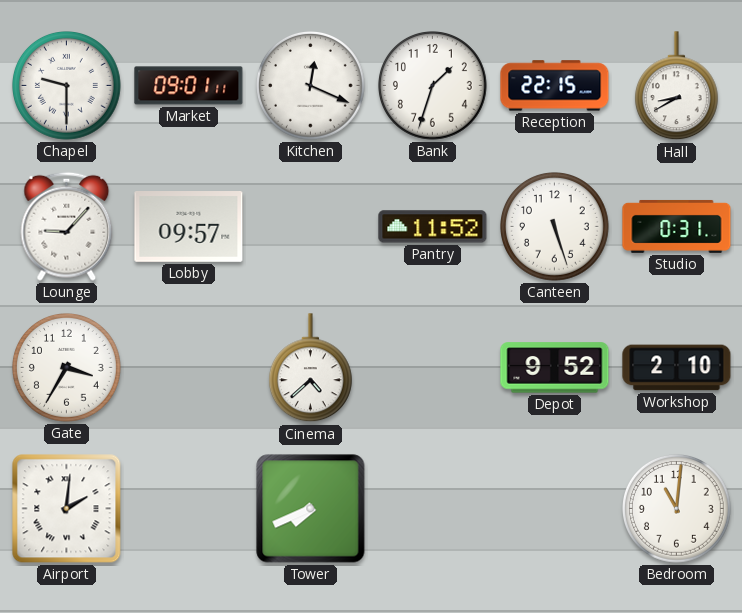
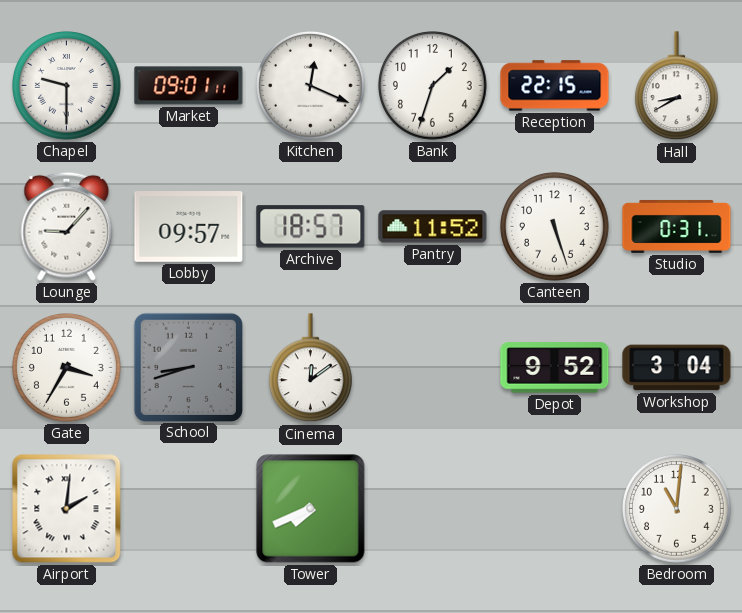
Archive: none -> 18:57
School: none -> 8:42
Cinema: 4:38 -> 12:09
Workshop: 2:10 -> 3:04
